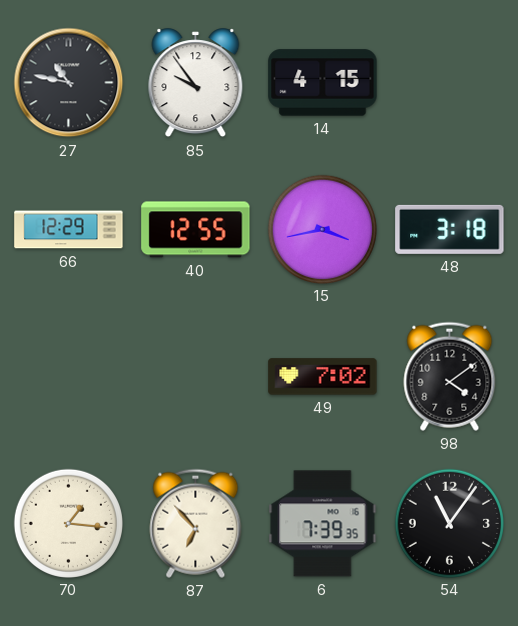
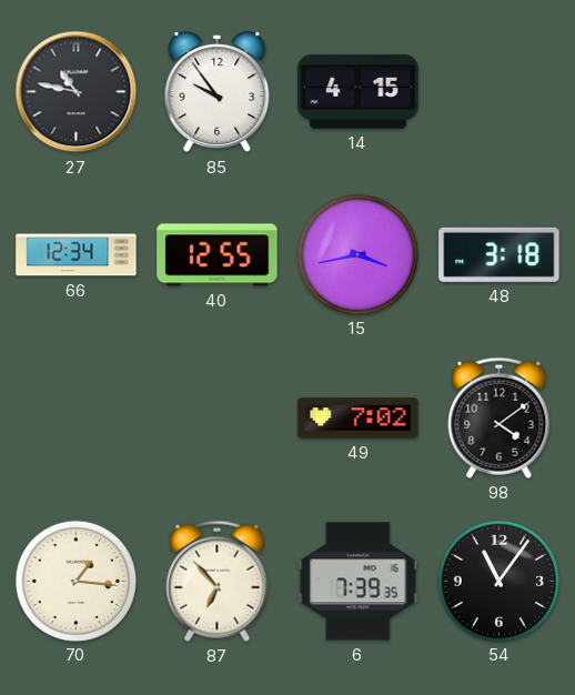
66: 12:29 -> 12:34
